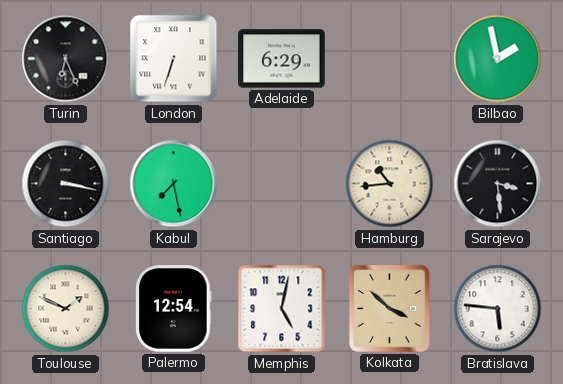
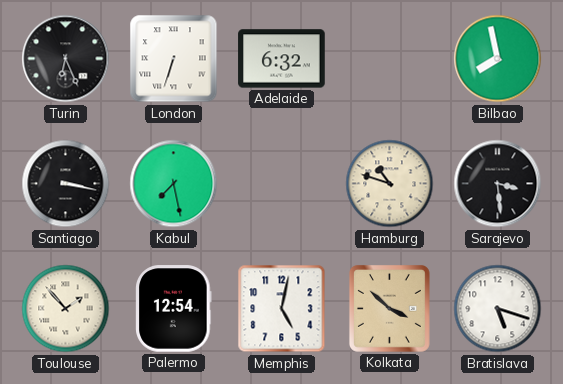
Adelaide: 6:29 -> 6:32
Bilbao: 1:58 -> 7:58
Hamburg: 10:44 -> 10:48
Toulouse: 1:49 -> 1:53
Bratislava: 5:46 -> 5:18
